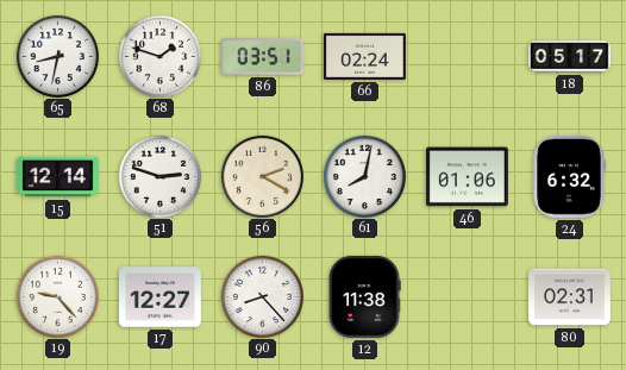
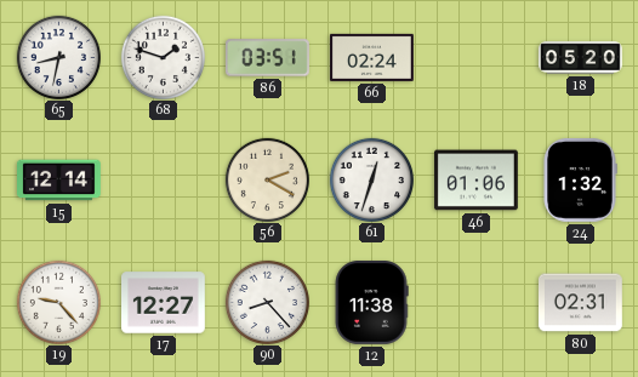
18: 05:17 -> 05:20
51: 2:48 -> none
61: 8:02 -> 12:33
24: 6:32 -> 1:32
